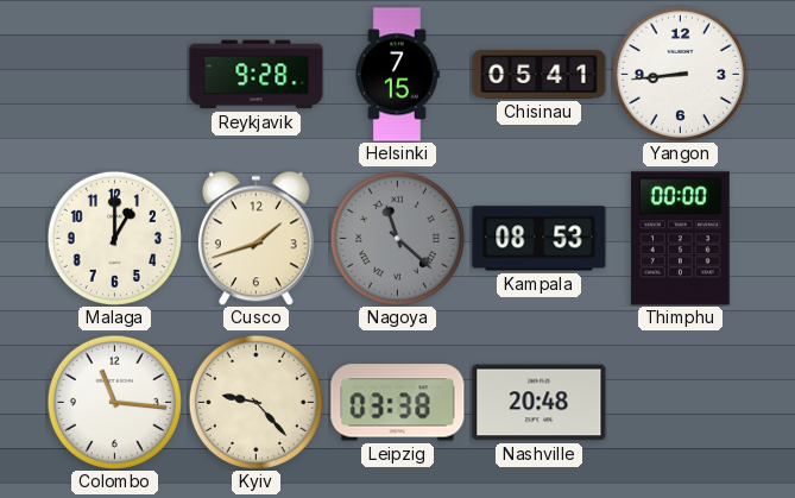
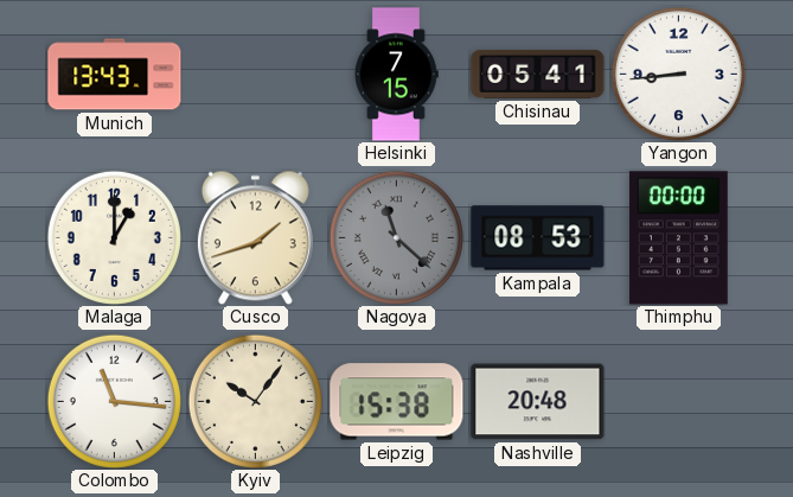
Munich: none -> 13:43
Reykjavik: 9:28 -> none
Kyiv: 9:23 -> 10:06
Leipzig: 03:38 -> 15:38
